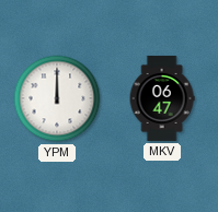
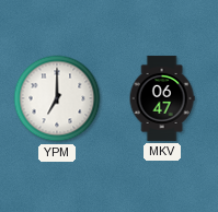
YPM: 12:00 -> 7:00
